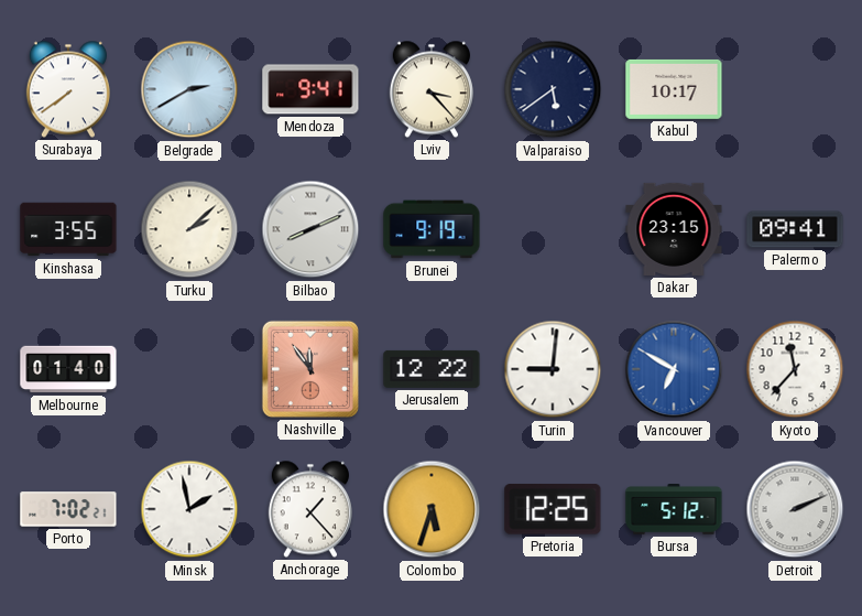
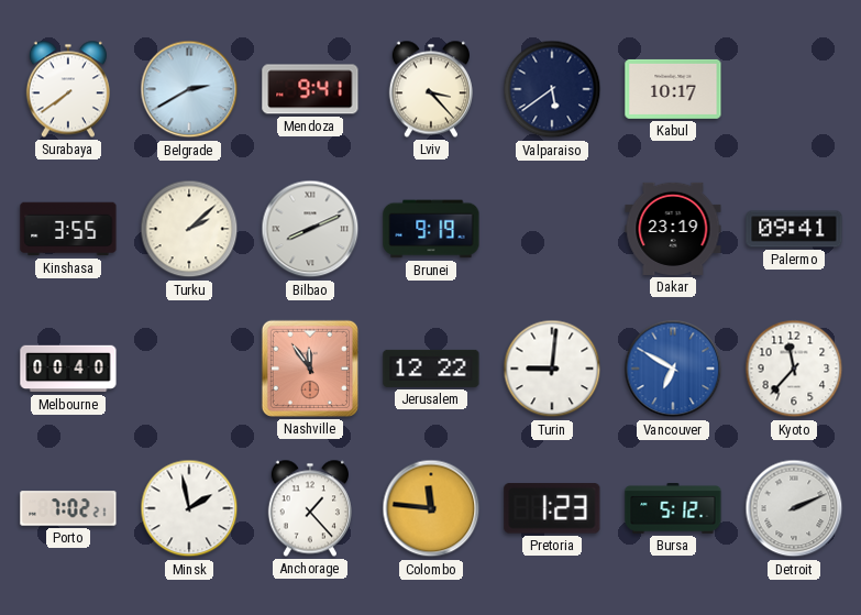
Dakar: 23:15 -> 23:19
Melbourne: 01:40 -> 00:40
Colombo: 5:33 -> 11:46
Pretoria: 12:25 -> 1:23
